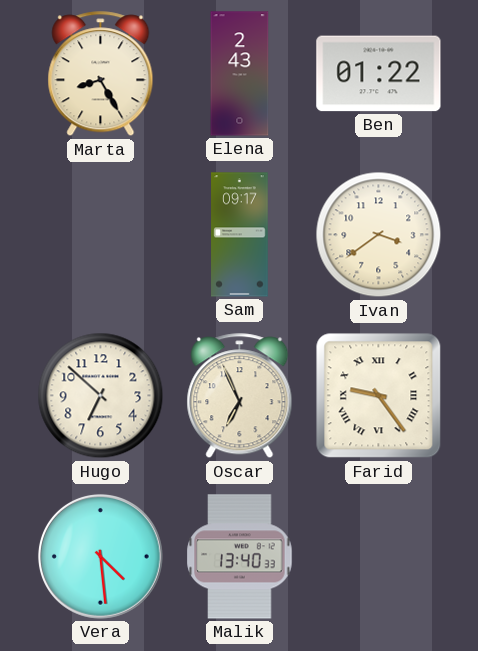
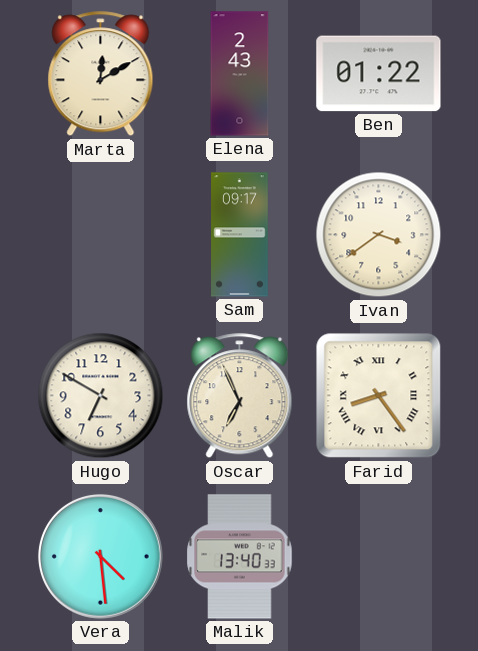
Marta: 8:25 -> 12:10
Hugo: 6:52 -> 6:50
Farid: 9:24 -> 8:24
